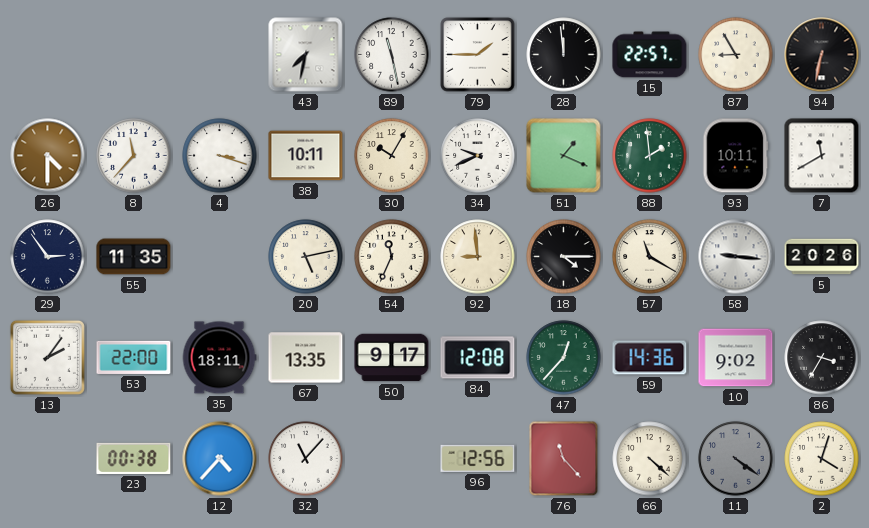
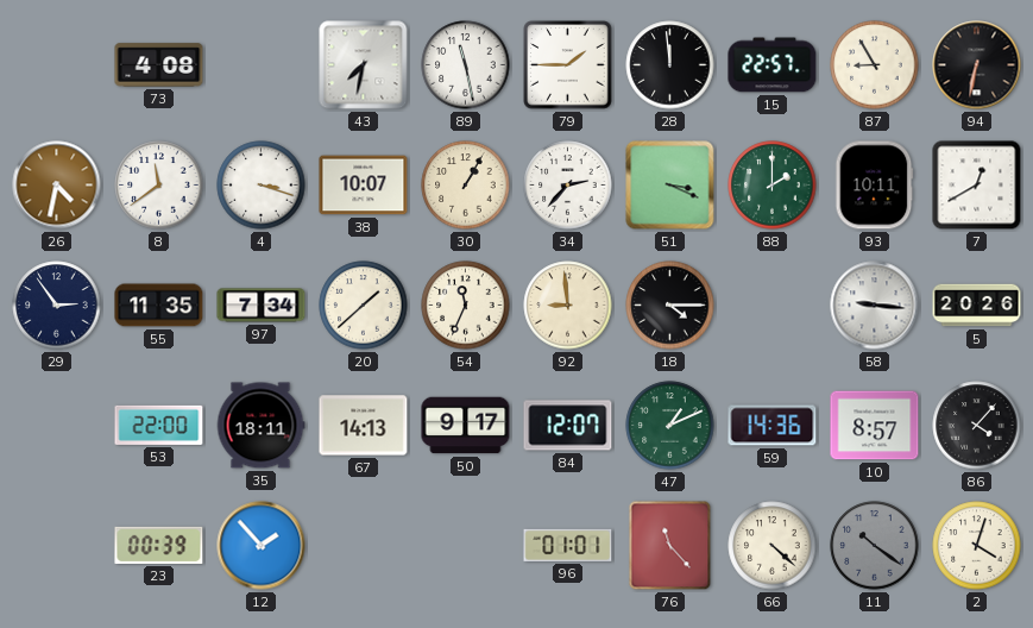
73: none -> 4:08
26: 4:30 -> 4:32
8: 11:37 -> 11:39
38: 10:11 -> 10:07
30: 10:05 -> 1:05
34: 9:41 -> 2:37
51: 1:19 -> 3:19
88: 1:59 -> 2:00
7: 11:40 -> 12:40
97: none -> 7:34
20: 5:13 -> 1:38
57: 11:20 -> none
13: 2:06 -> none
67: 13:35 -> 14:13
84: 12:08 -> 12:07
47: 12:37 -> 1:11
10: 9:02 -> 8:57
86: 3:35 -> 4:07
23: 00:38 -> 00:39
12: 4:37 -> 1:53
32: 11:07 -> none
96: 12:56 -> 01:01
11: 4:21 -> 10:21
